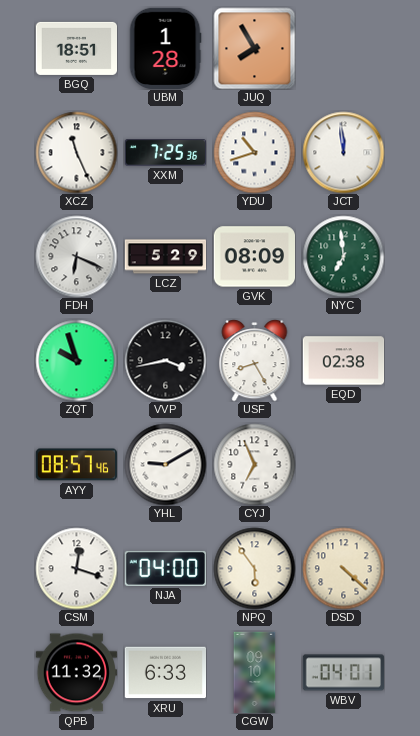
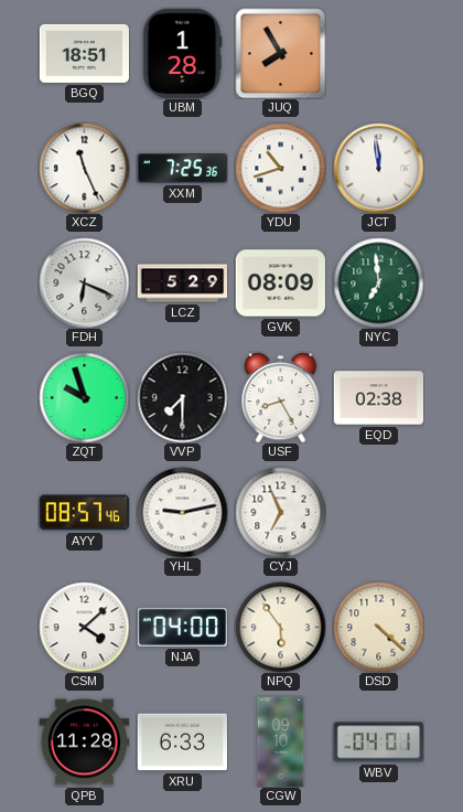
VVP: 3:43 -> 7:30
YHL: 9:10 -> 9:13
CSM: 12:18 -> 4:08
QPB: 11:32 -> 11:28
